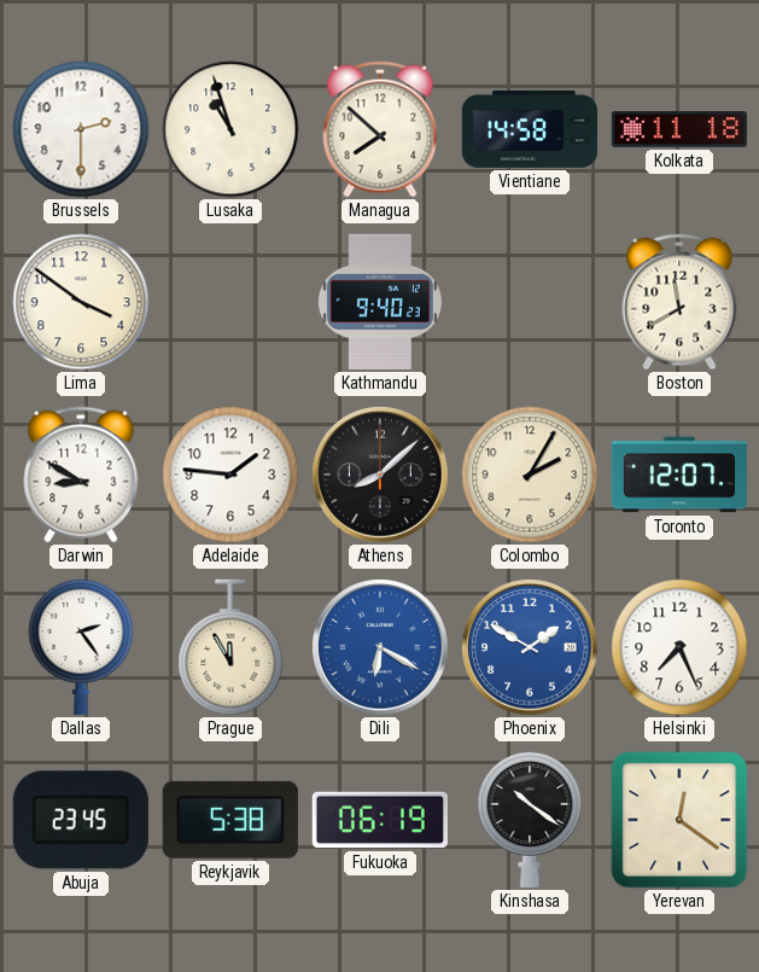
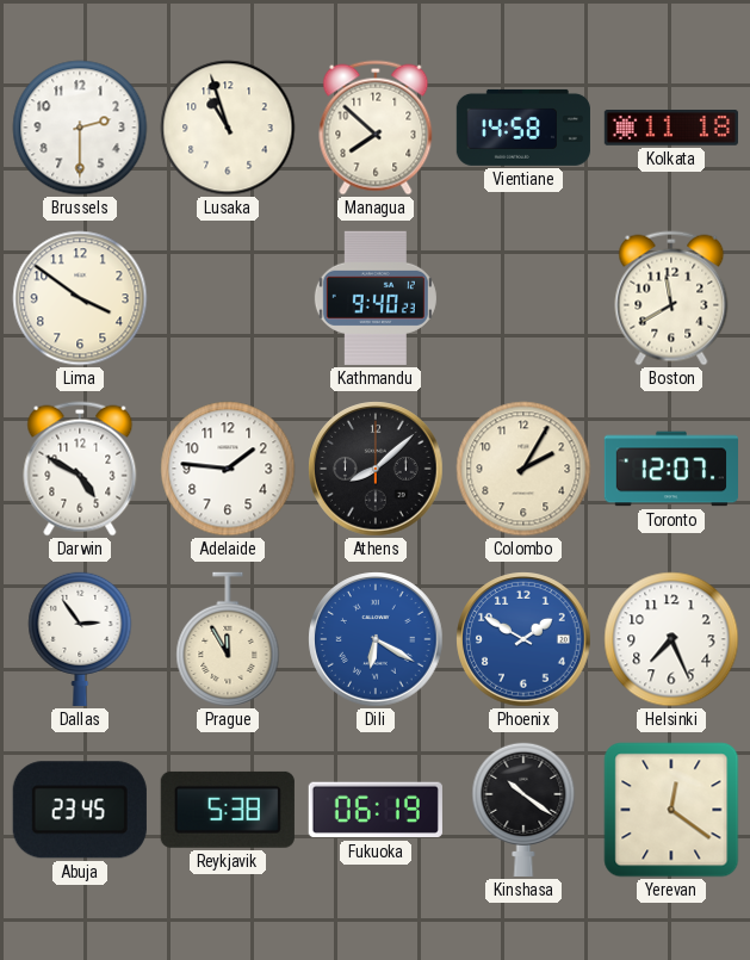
Darwin: 8:50 -> 4:50
Dallas: 2:24 -> 2:54
